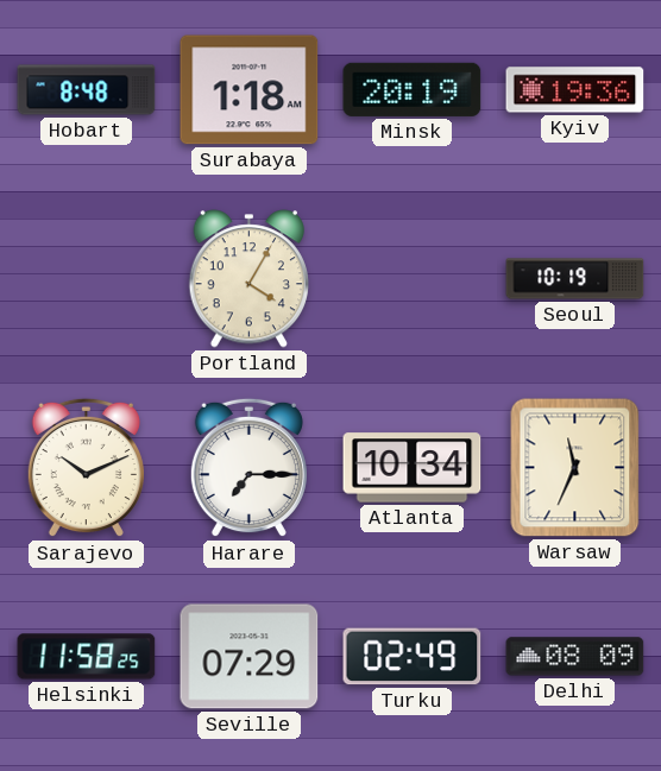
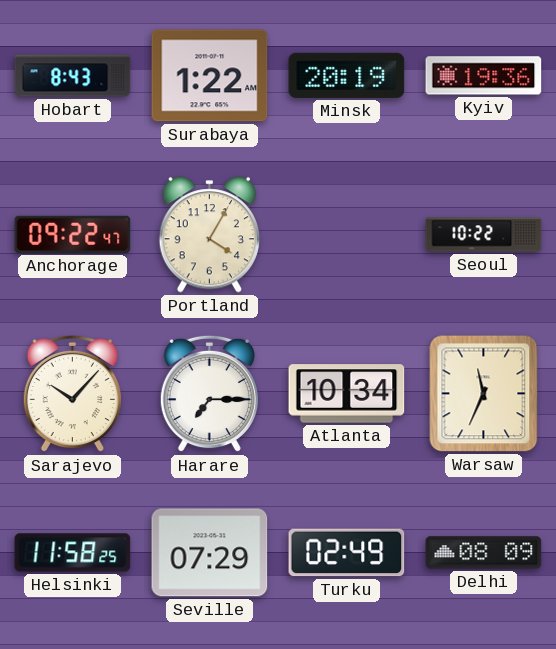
Hobart: 8:48 -> 8:43
Surabaya: 1:18 -> 1:22
Anchorage: none -> 09:22
Seoul: 10:19 -> 10:22
Sarajevo: 10:11 -> 10:07
